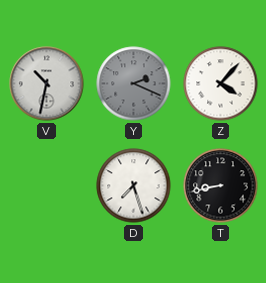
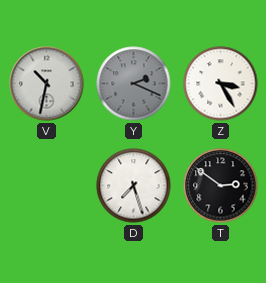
Z: 4:07 -> 3:25
T: 8:43 -> 2:51
